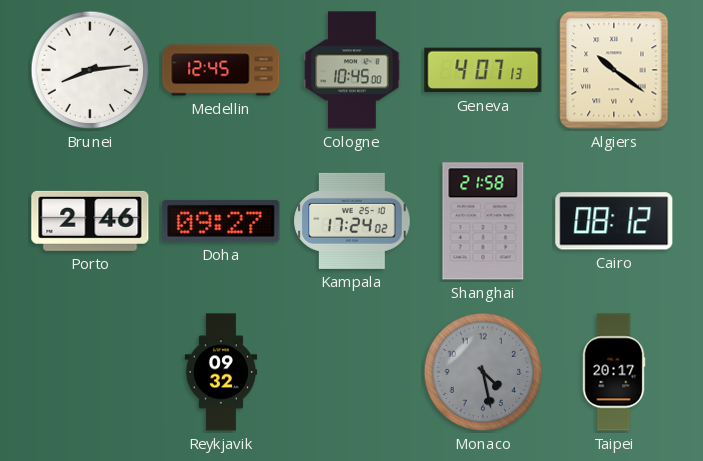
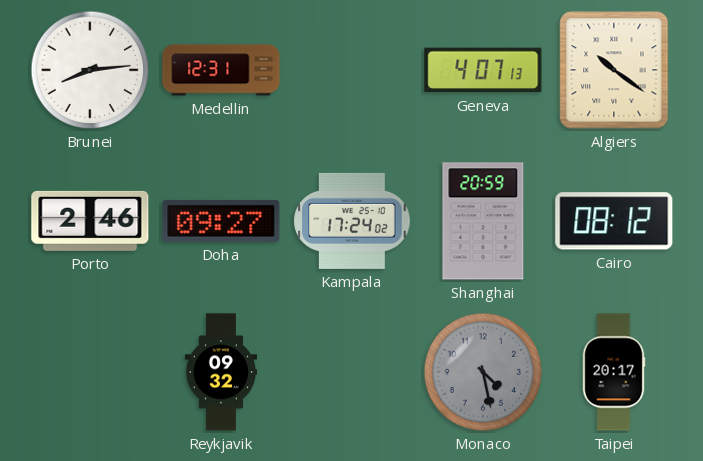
Medellin: 12:45 -> 12:31
Cologne: 10:45 -> none
Shanghai: 21:58 -> 20:59
